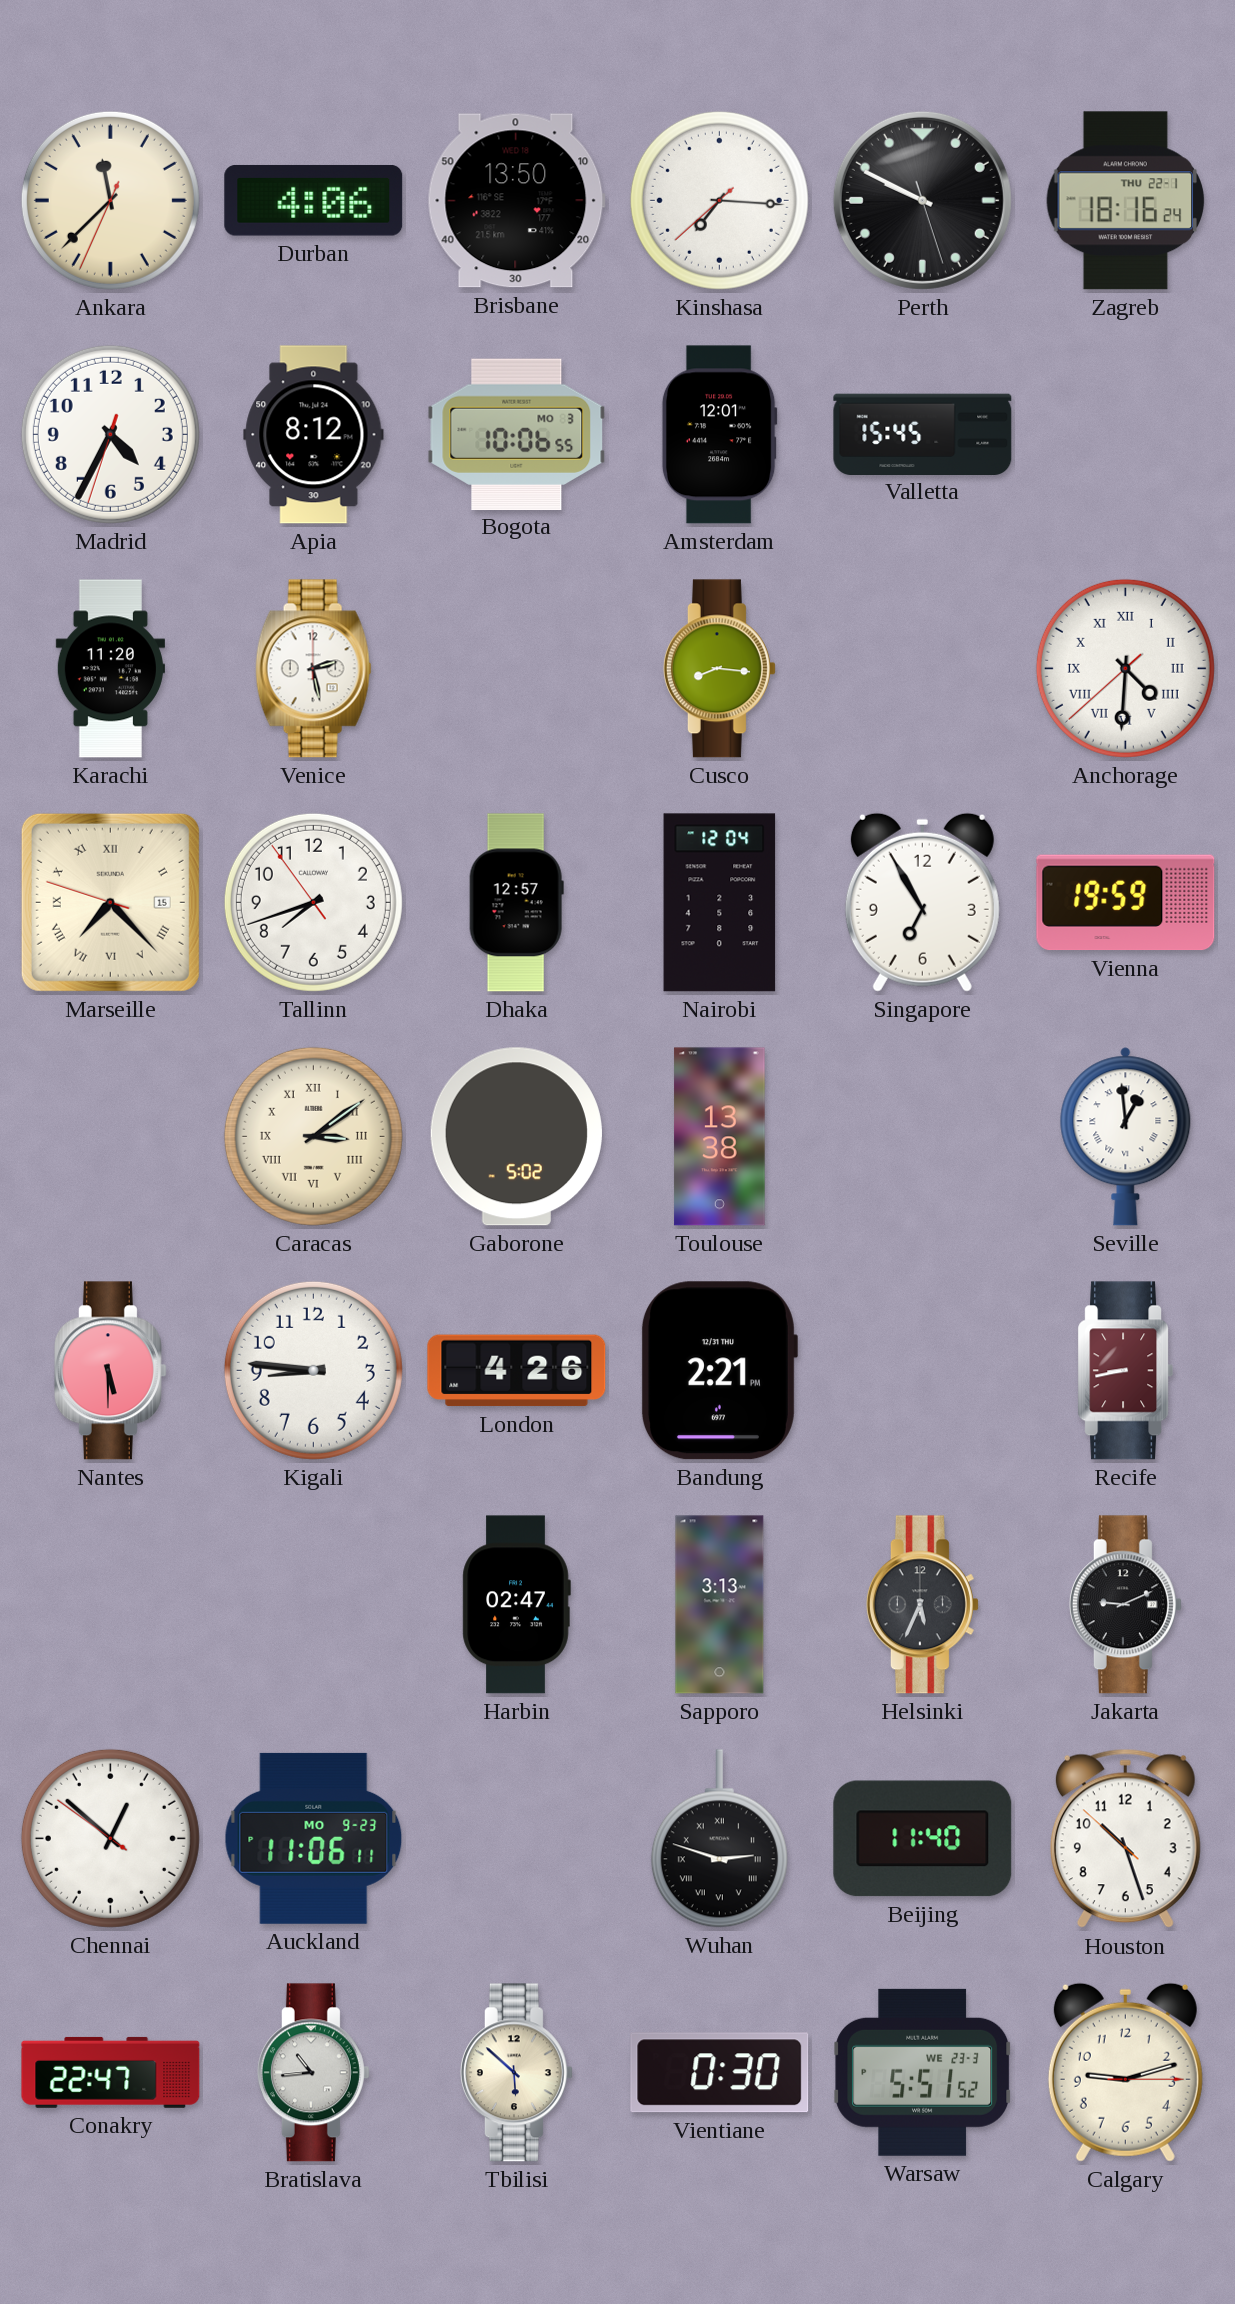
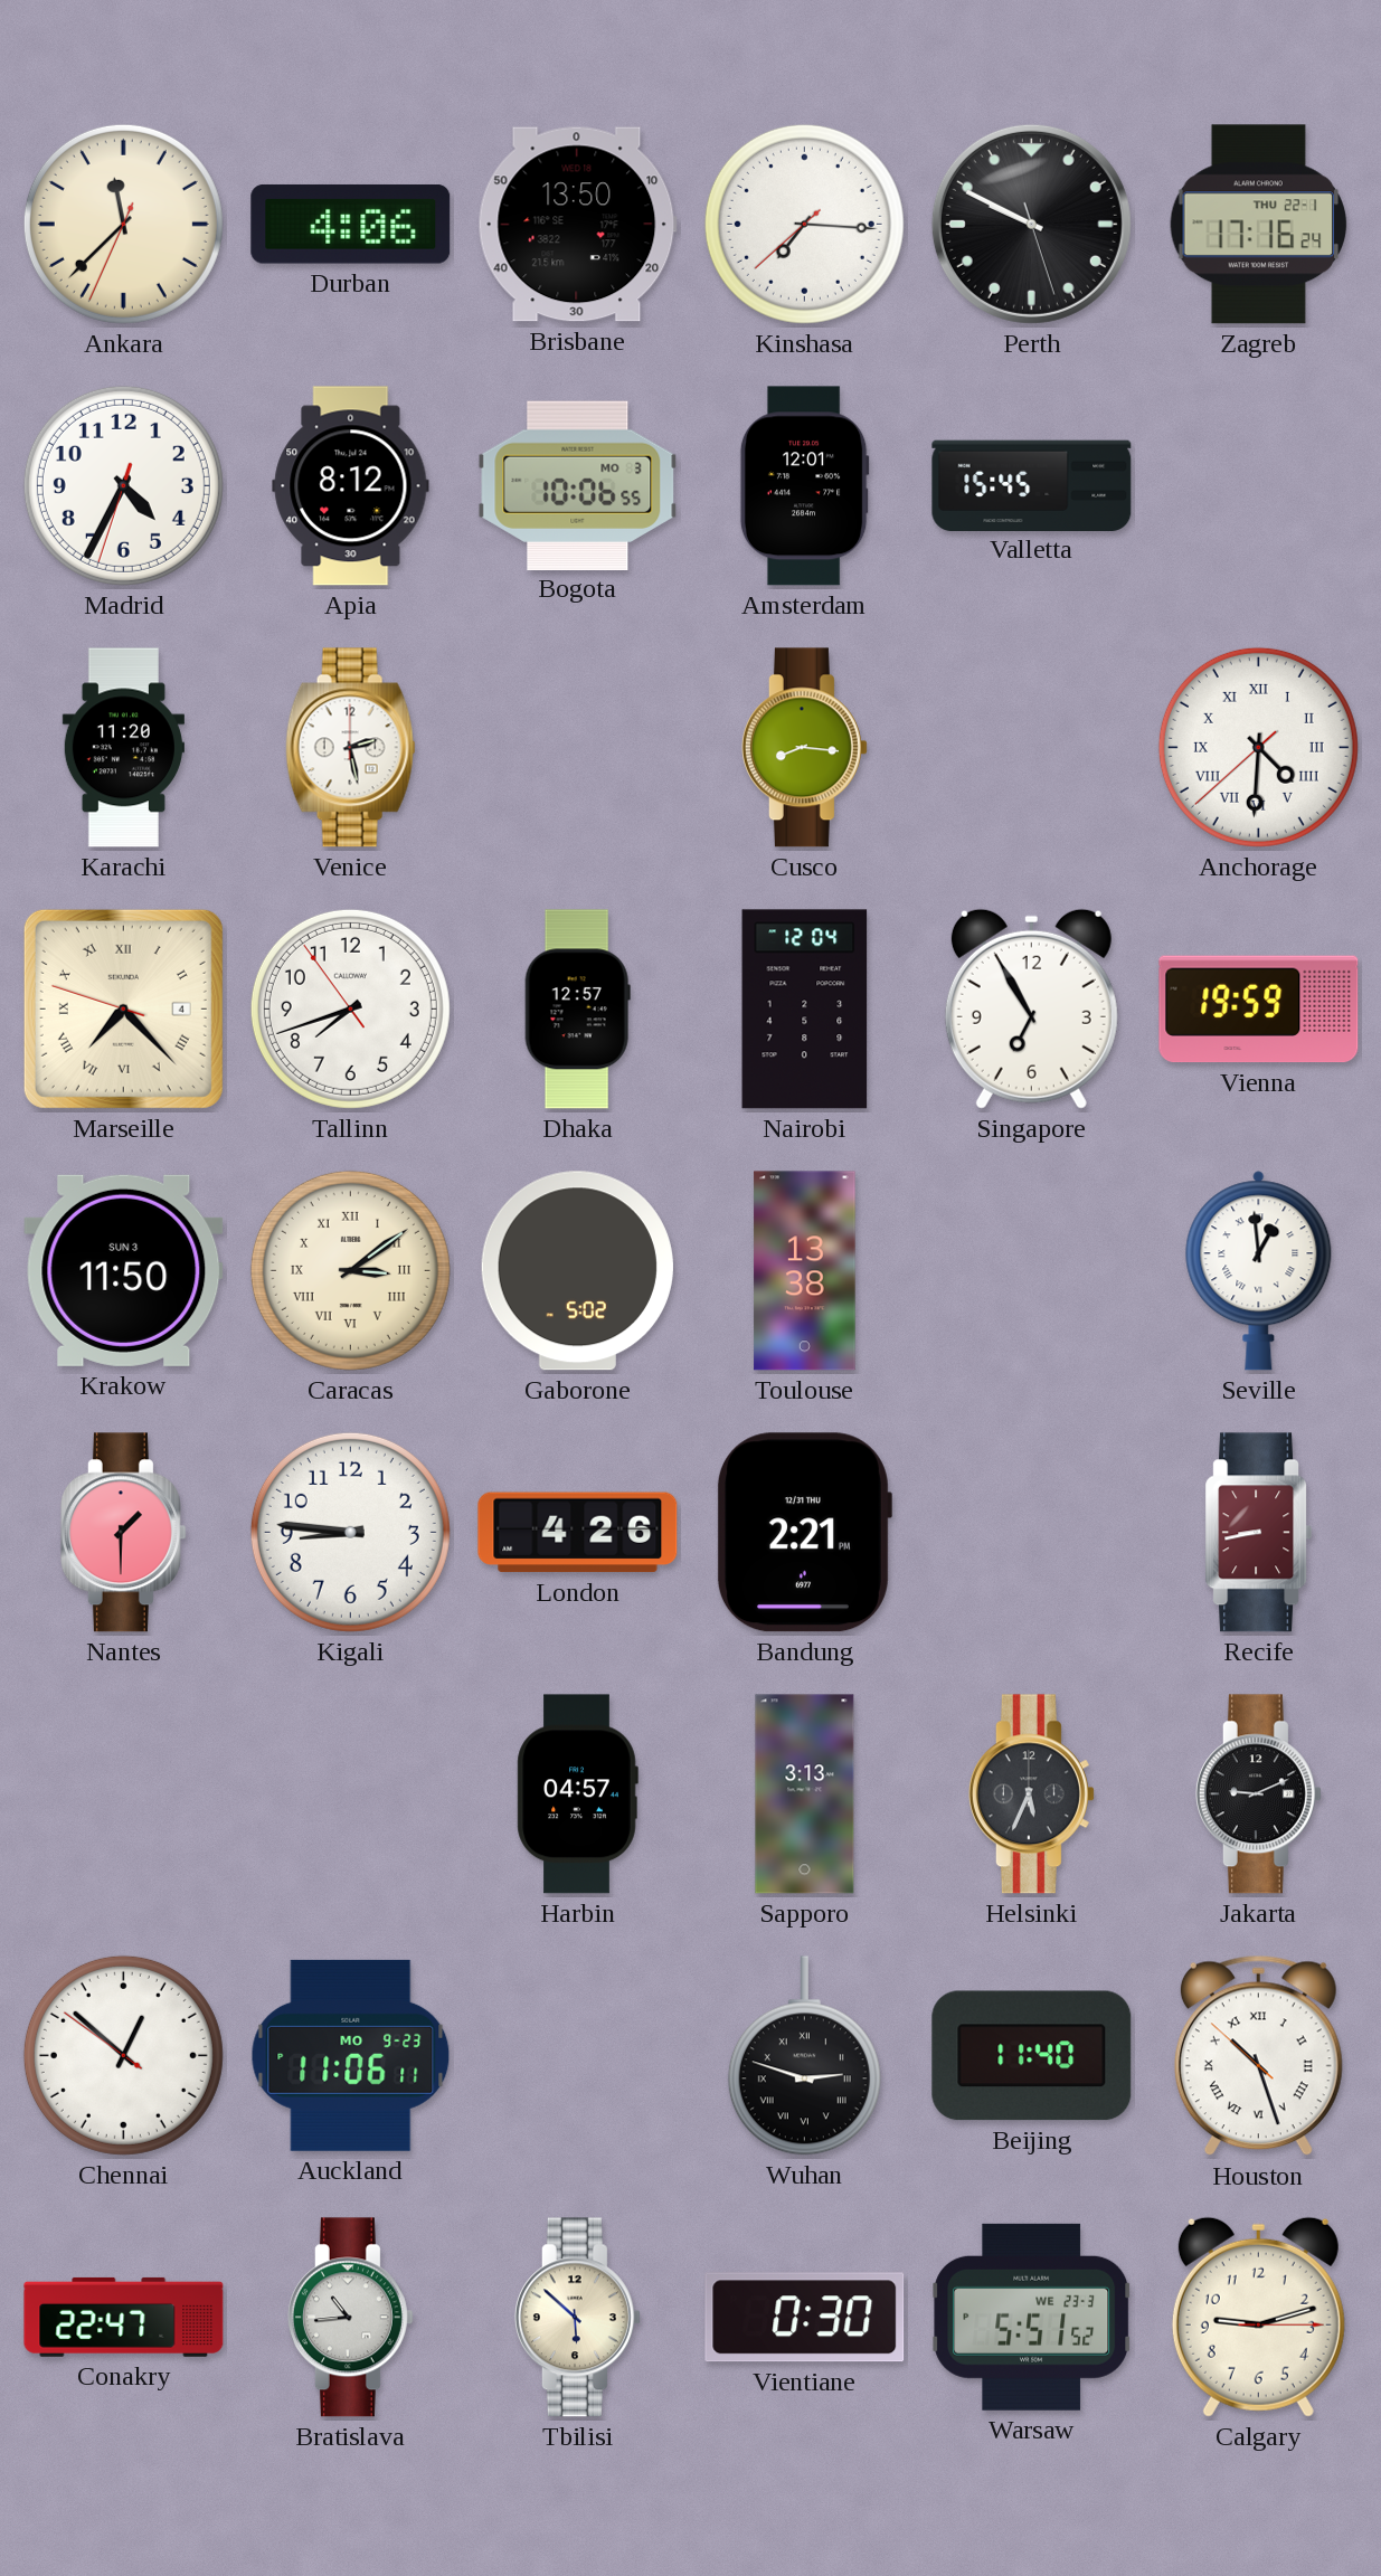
Zagreb: 18:16 -> 17:16
Marseille date: 15 -> 4
Krakow: none -> 11:50
Nantes: 5:30 -> 1:30
Harbin: 02:47 -> 04:57
Houston numerals: Arabic -> Roman
